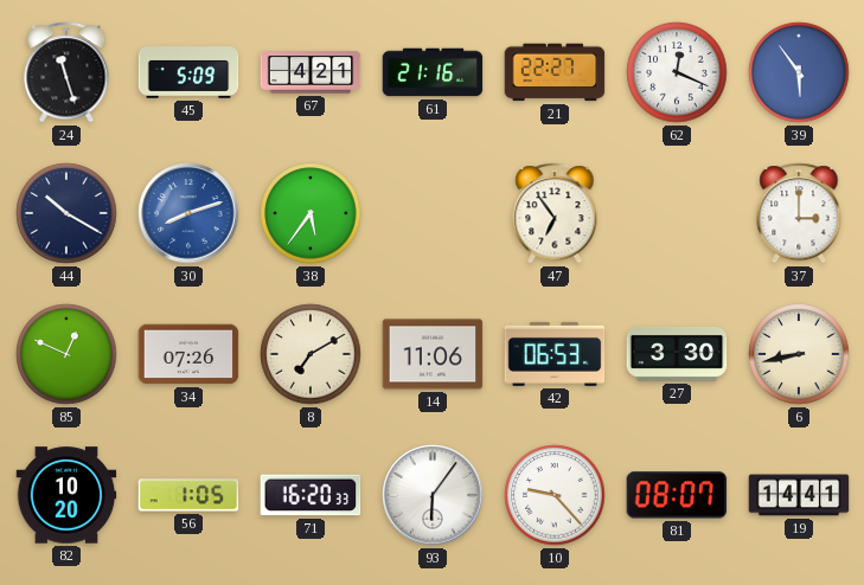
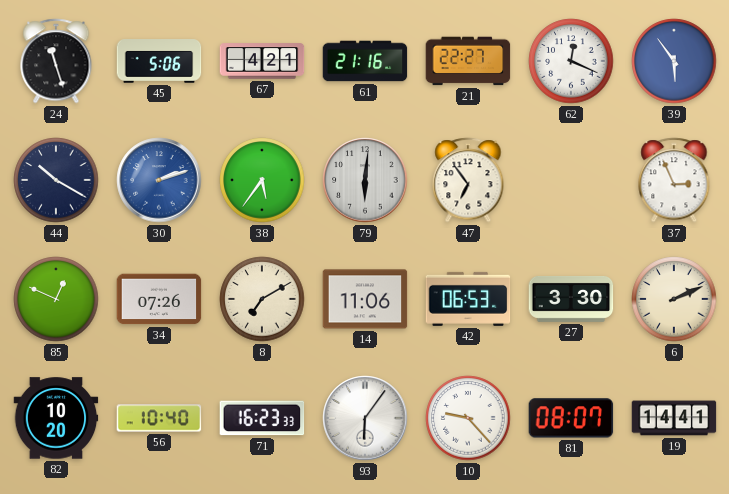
45: 5:09 -> 5:06
30: 8:12 -> 2:12
79: none -> 6:01
37: 3:00 -> 2:56
6: 8:43 -> 2:11
56: 1:05 -> 10:40
71: 16:20 -> 16:23
